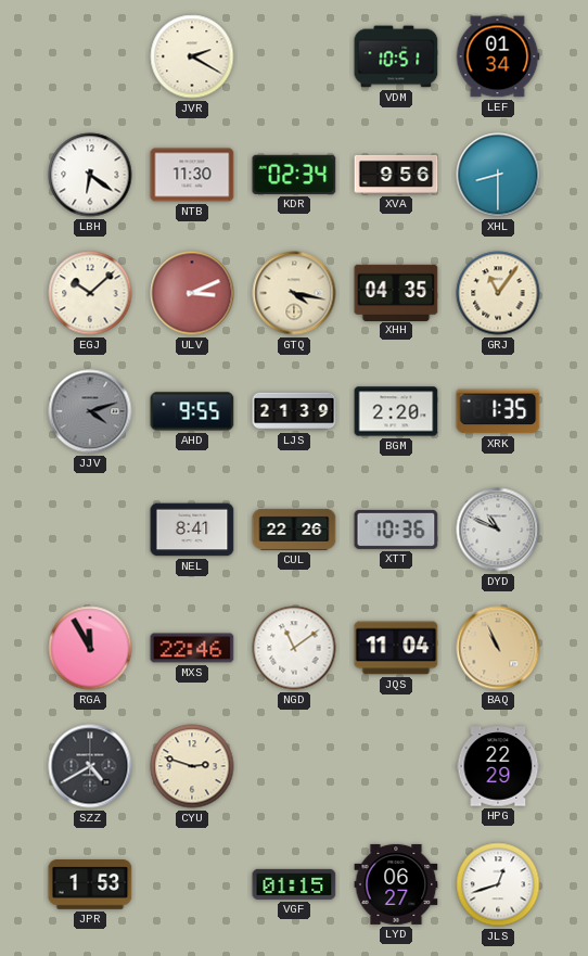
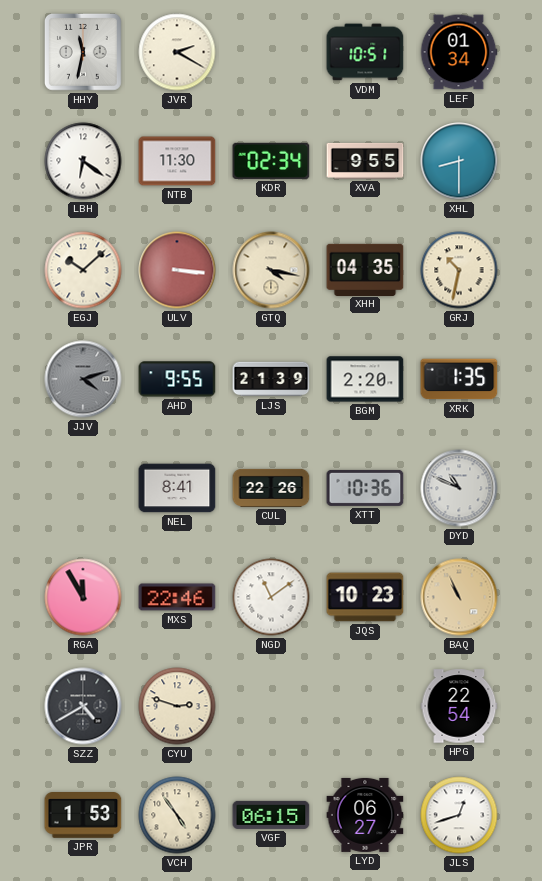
HHY: none -> 11:32
XVA: 9:56 -> 9:55
ULV: 3:11 -> 3:16
GRJ: 11:06 -> 10:32
JQS: 11:04 -> 10:23
HPG: 22:29 -> 22:54
VCH: none -> 4:54
VGF: 01:15 -> 06:15
